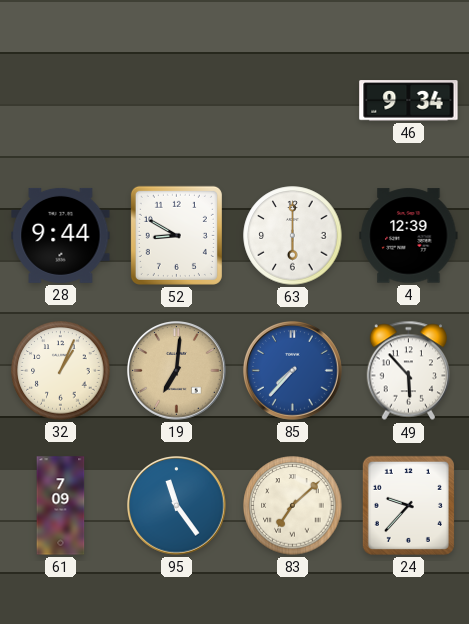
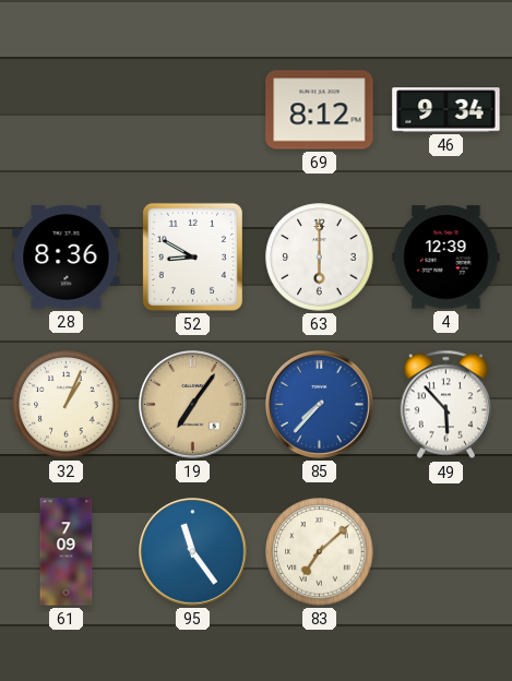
69: none -> 8:12
28: 9:44 -> 8:36
19: 7:01 -> 7:06
24: 9:37 -> none
